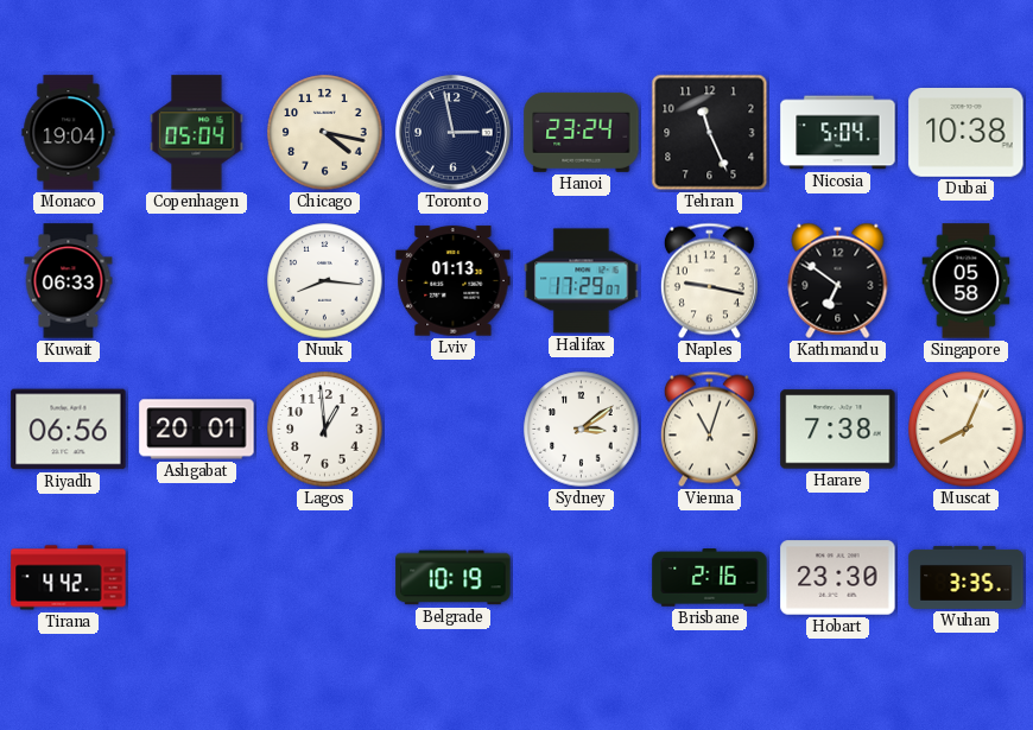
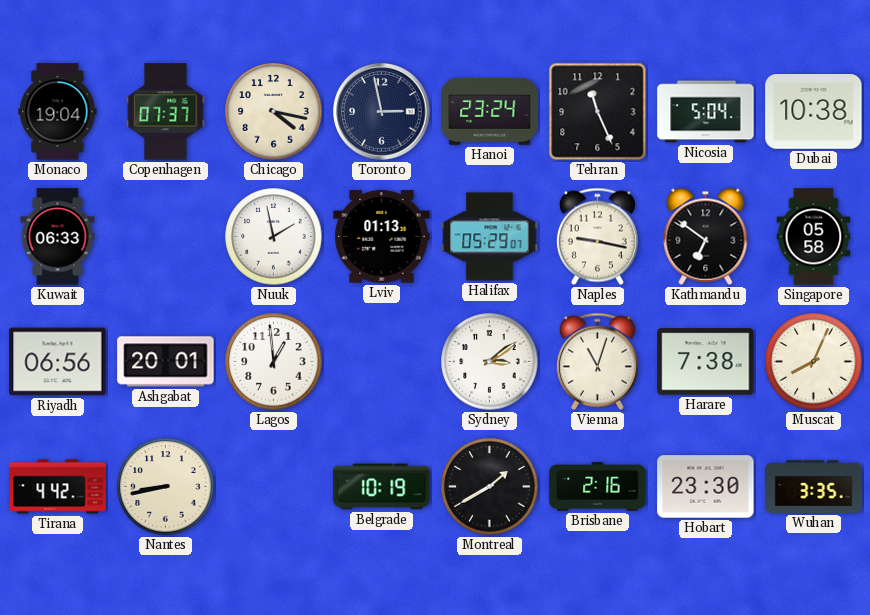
Copenhagen: 05:04 -> 07:37
Nuuk: 8:16 -> 1:58
Halifax: 17:29 -> 05:29
Nantes: none -> 8:43
Montreal: none -> 1:40
